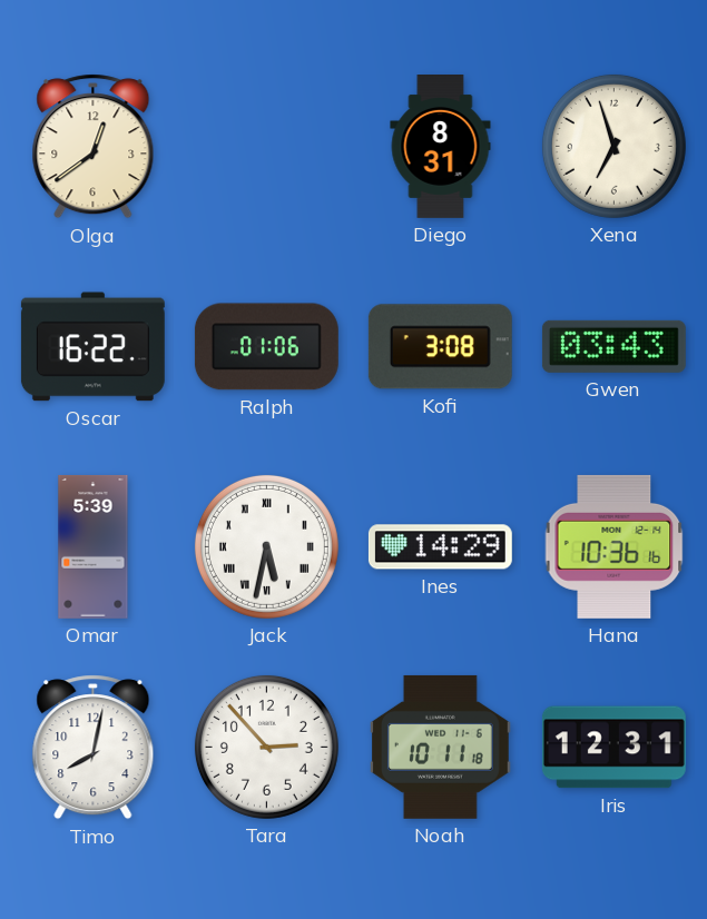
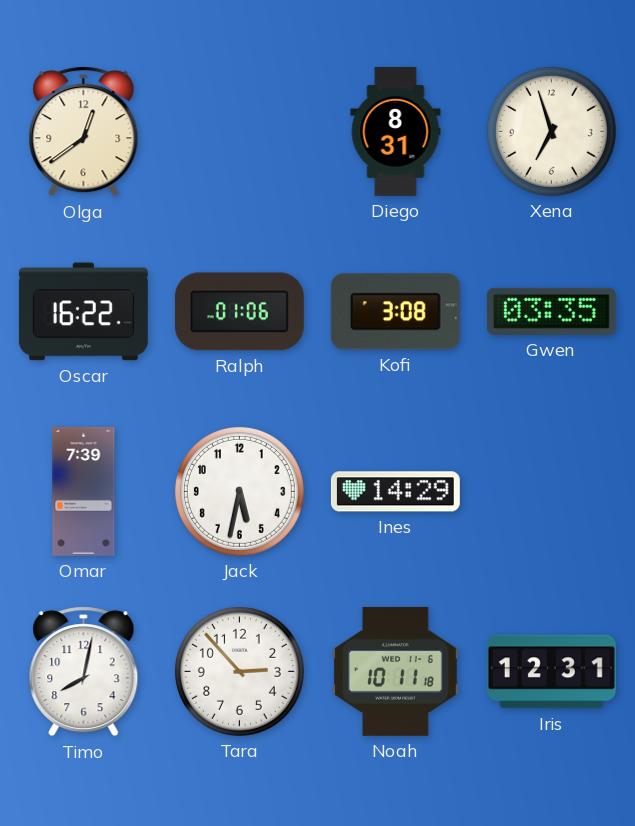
Gwen: 03:43 -> 03:35
Omar: 5:39 -> 7:39
Jack numerals: Roman -> Arabic
Hana: 10:36 -> none
